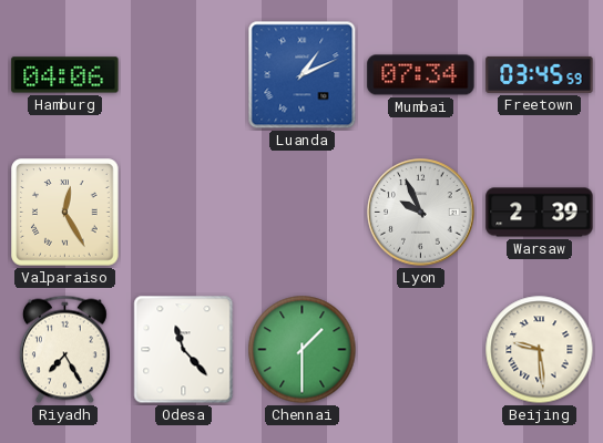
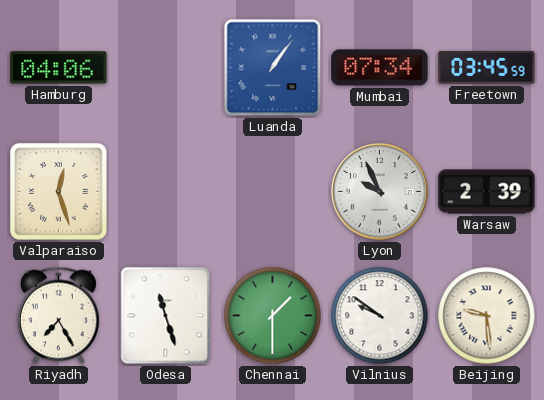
Luanda: 1:11 -> 1:06
Valparaiso: 12:25 -> 12:27
Odesa: 11:23 -> 11:27
Vilnius: none -> 9:51
